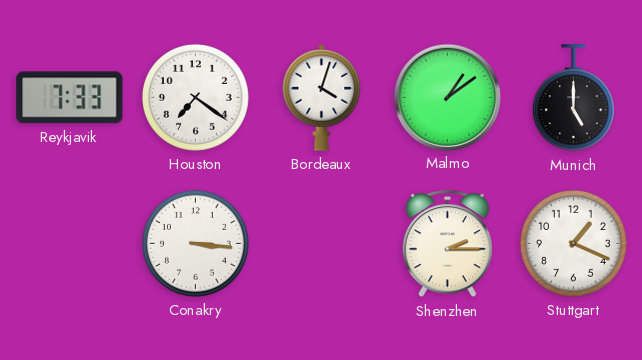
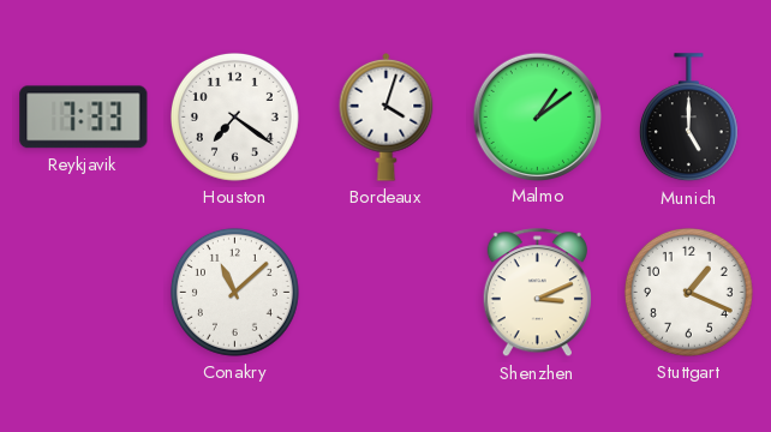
Conakry: 3:16 -> 11:08
Shenzhen: 2:15 -> 3:11
